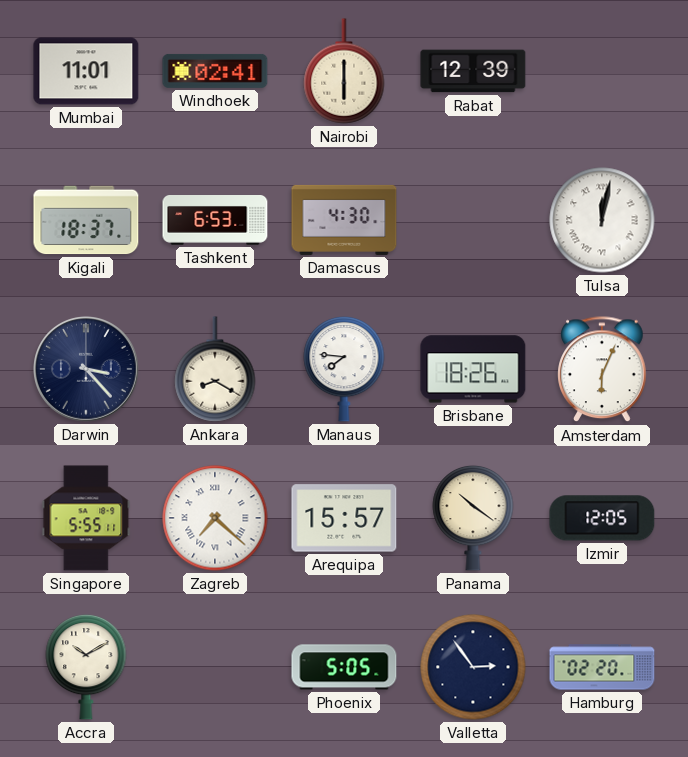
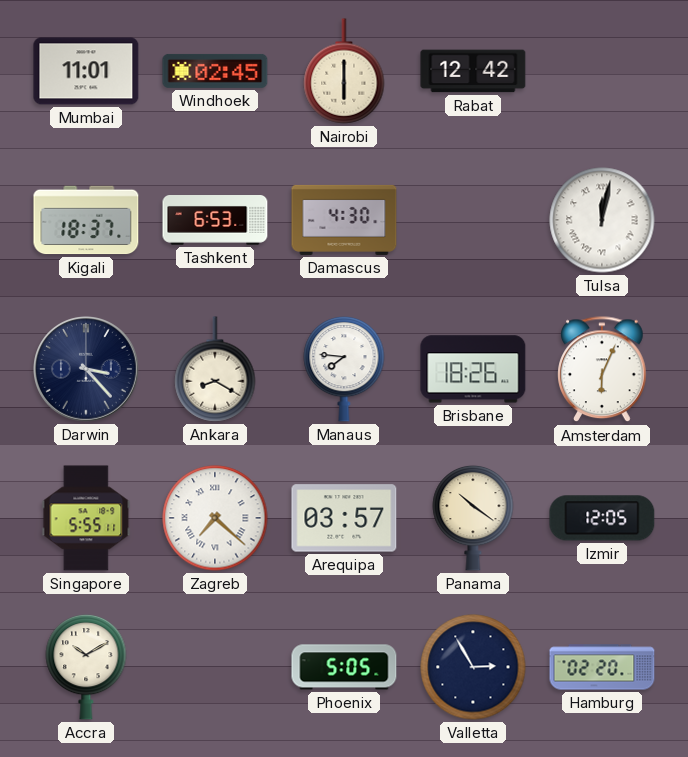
Windhoek: 02:41 -> 02:45
Rabat: 12:39 -> 12:42
Arequipa: 15:57 -> 03:57
Valletta: 2:54 -> 2:55
